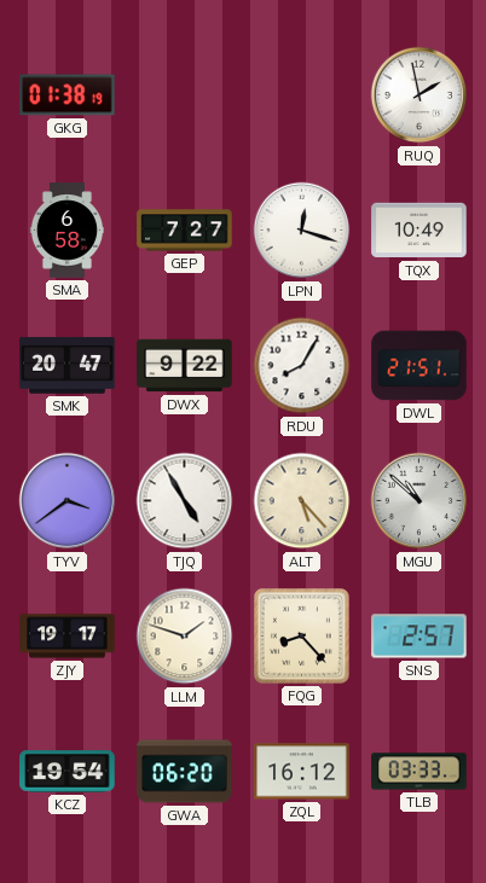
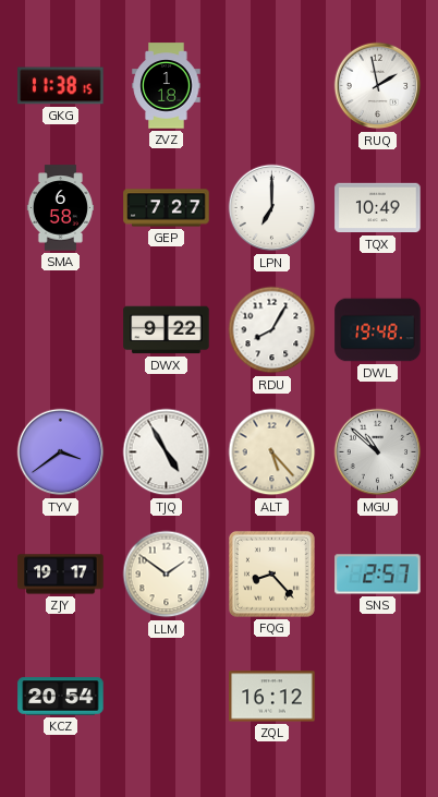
GKG: 01:38 -> 11:38
ZVZ: none -> 1:18
LPN: 12:18 -> 7:00
SMK: 20:47 -> none
DWL: 21:51 -> 19:48
LLM: 1:48 -> 1:51
KCZ: 19:54 -> 20:54
GWA: 06:20 -> none
TLB: 03:33 -> none
